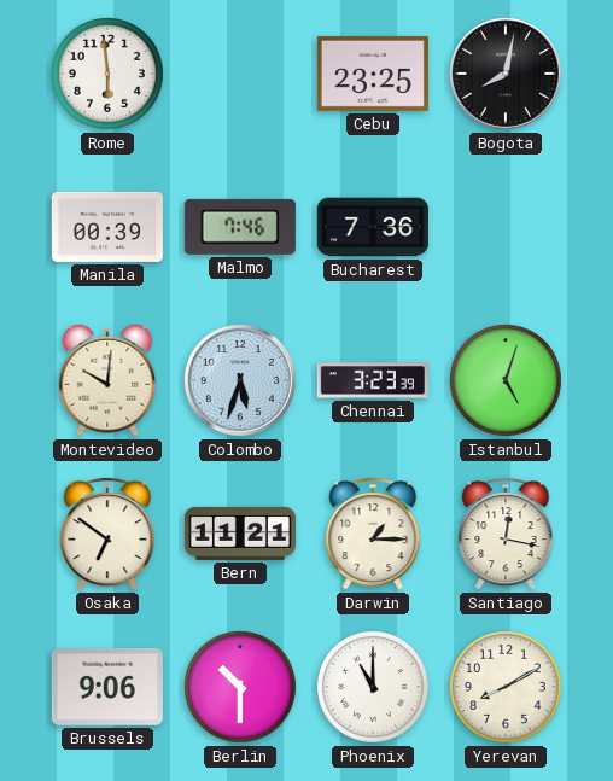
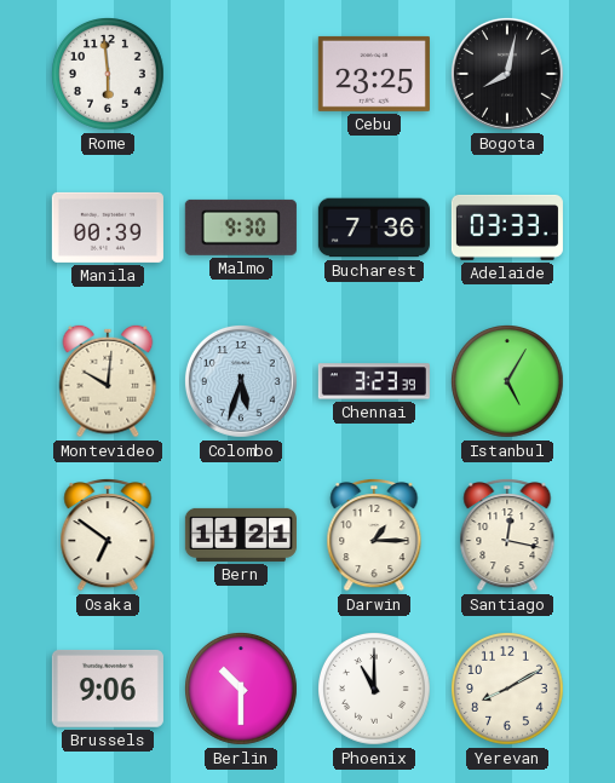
Malmo: 7:46 -> 9:30
Adelaide: none -> 03:33
Istanbul: 5:03 -> 5:05
